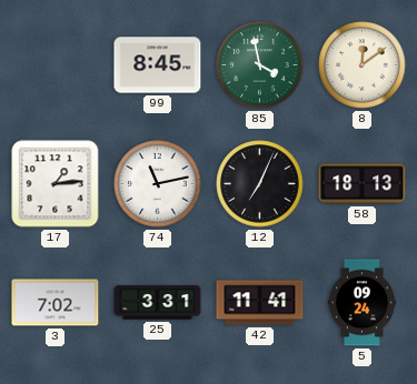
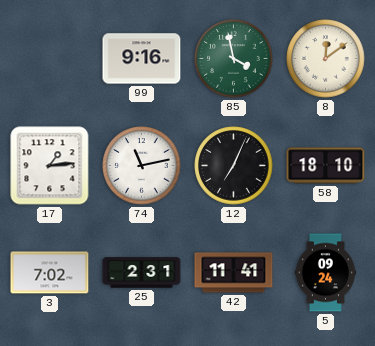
99: 8:45 -> 9:16
58: 18:13 -> 18:10
25: 3:31 -> 2:31
